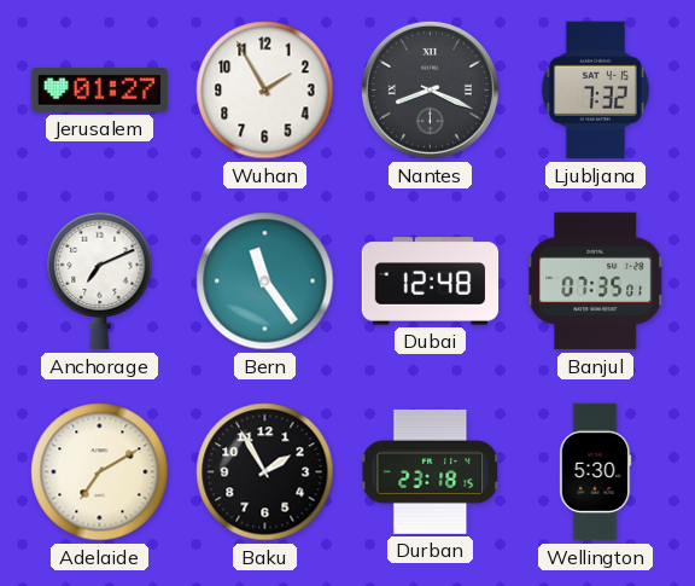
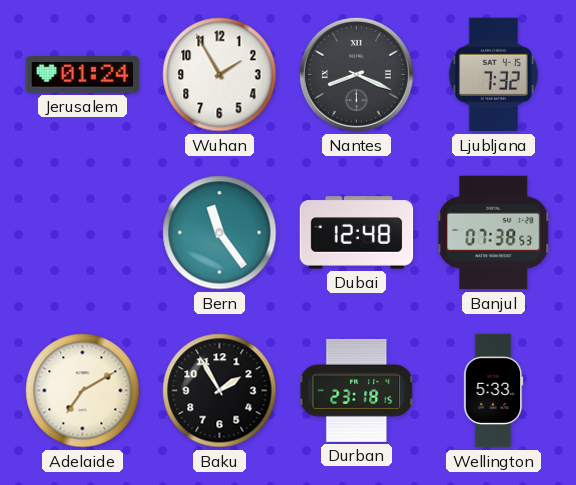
Jerusalem: 01:27 -> 01:24
Anchorage: 7:11 -> none
Banjul: 07:35 -> 07:38
Wellington: 5:30 -> 5:33
